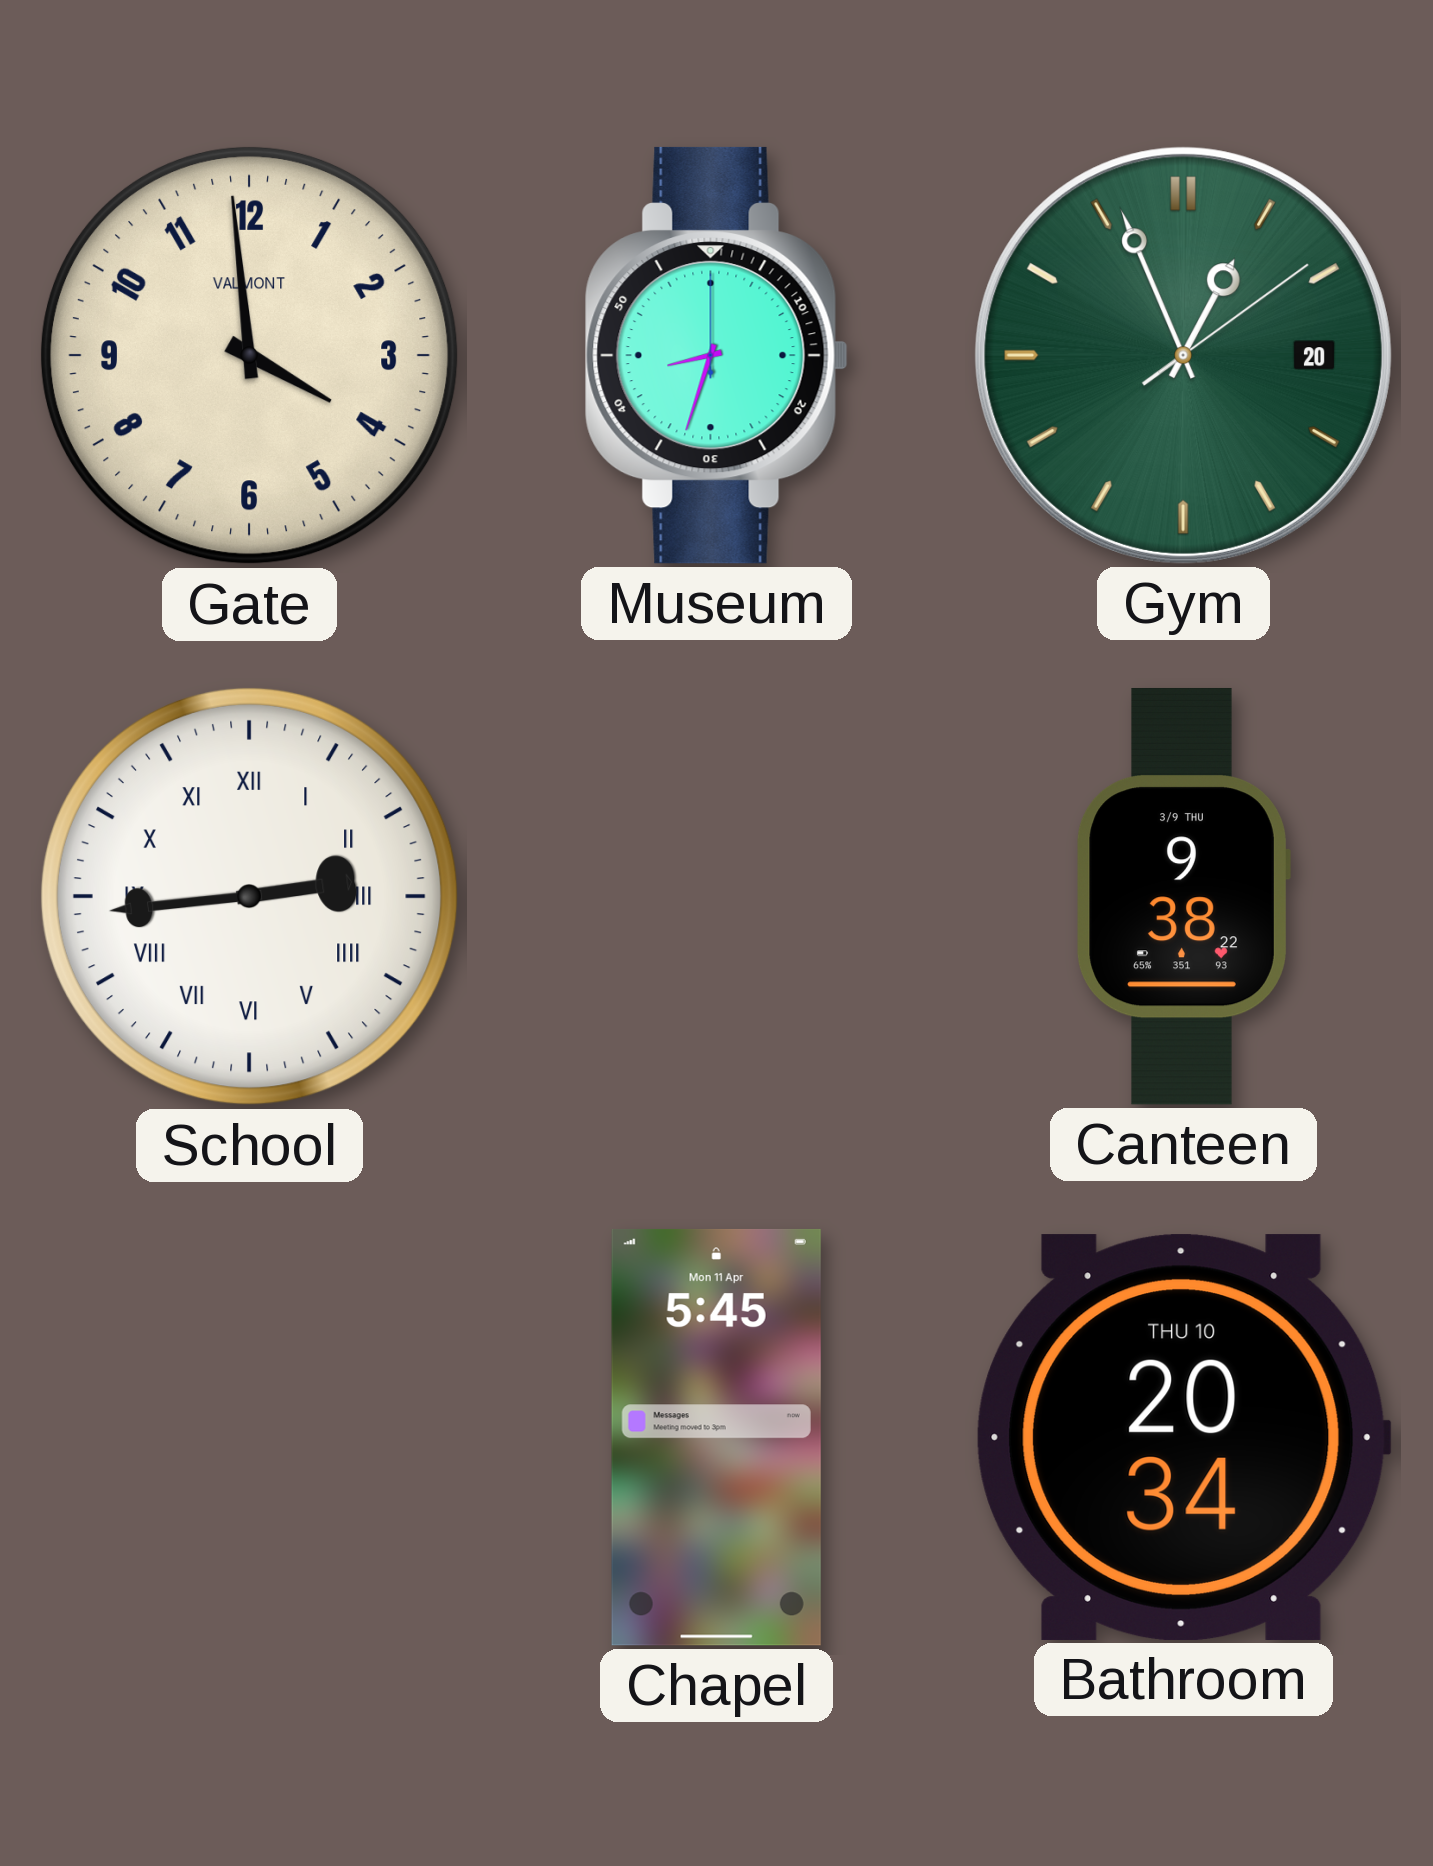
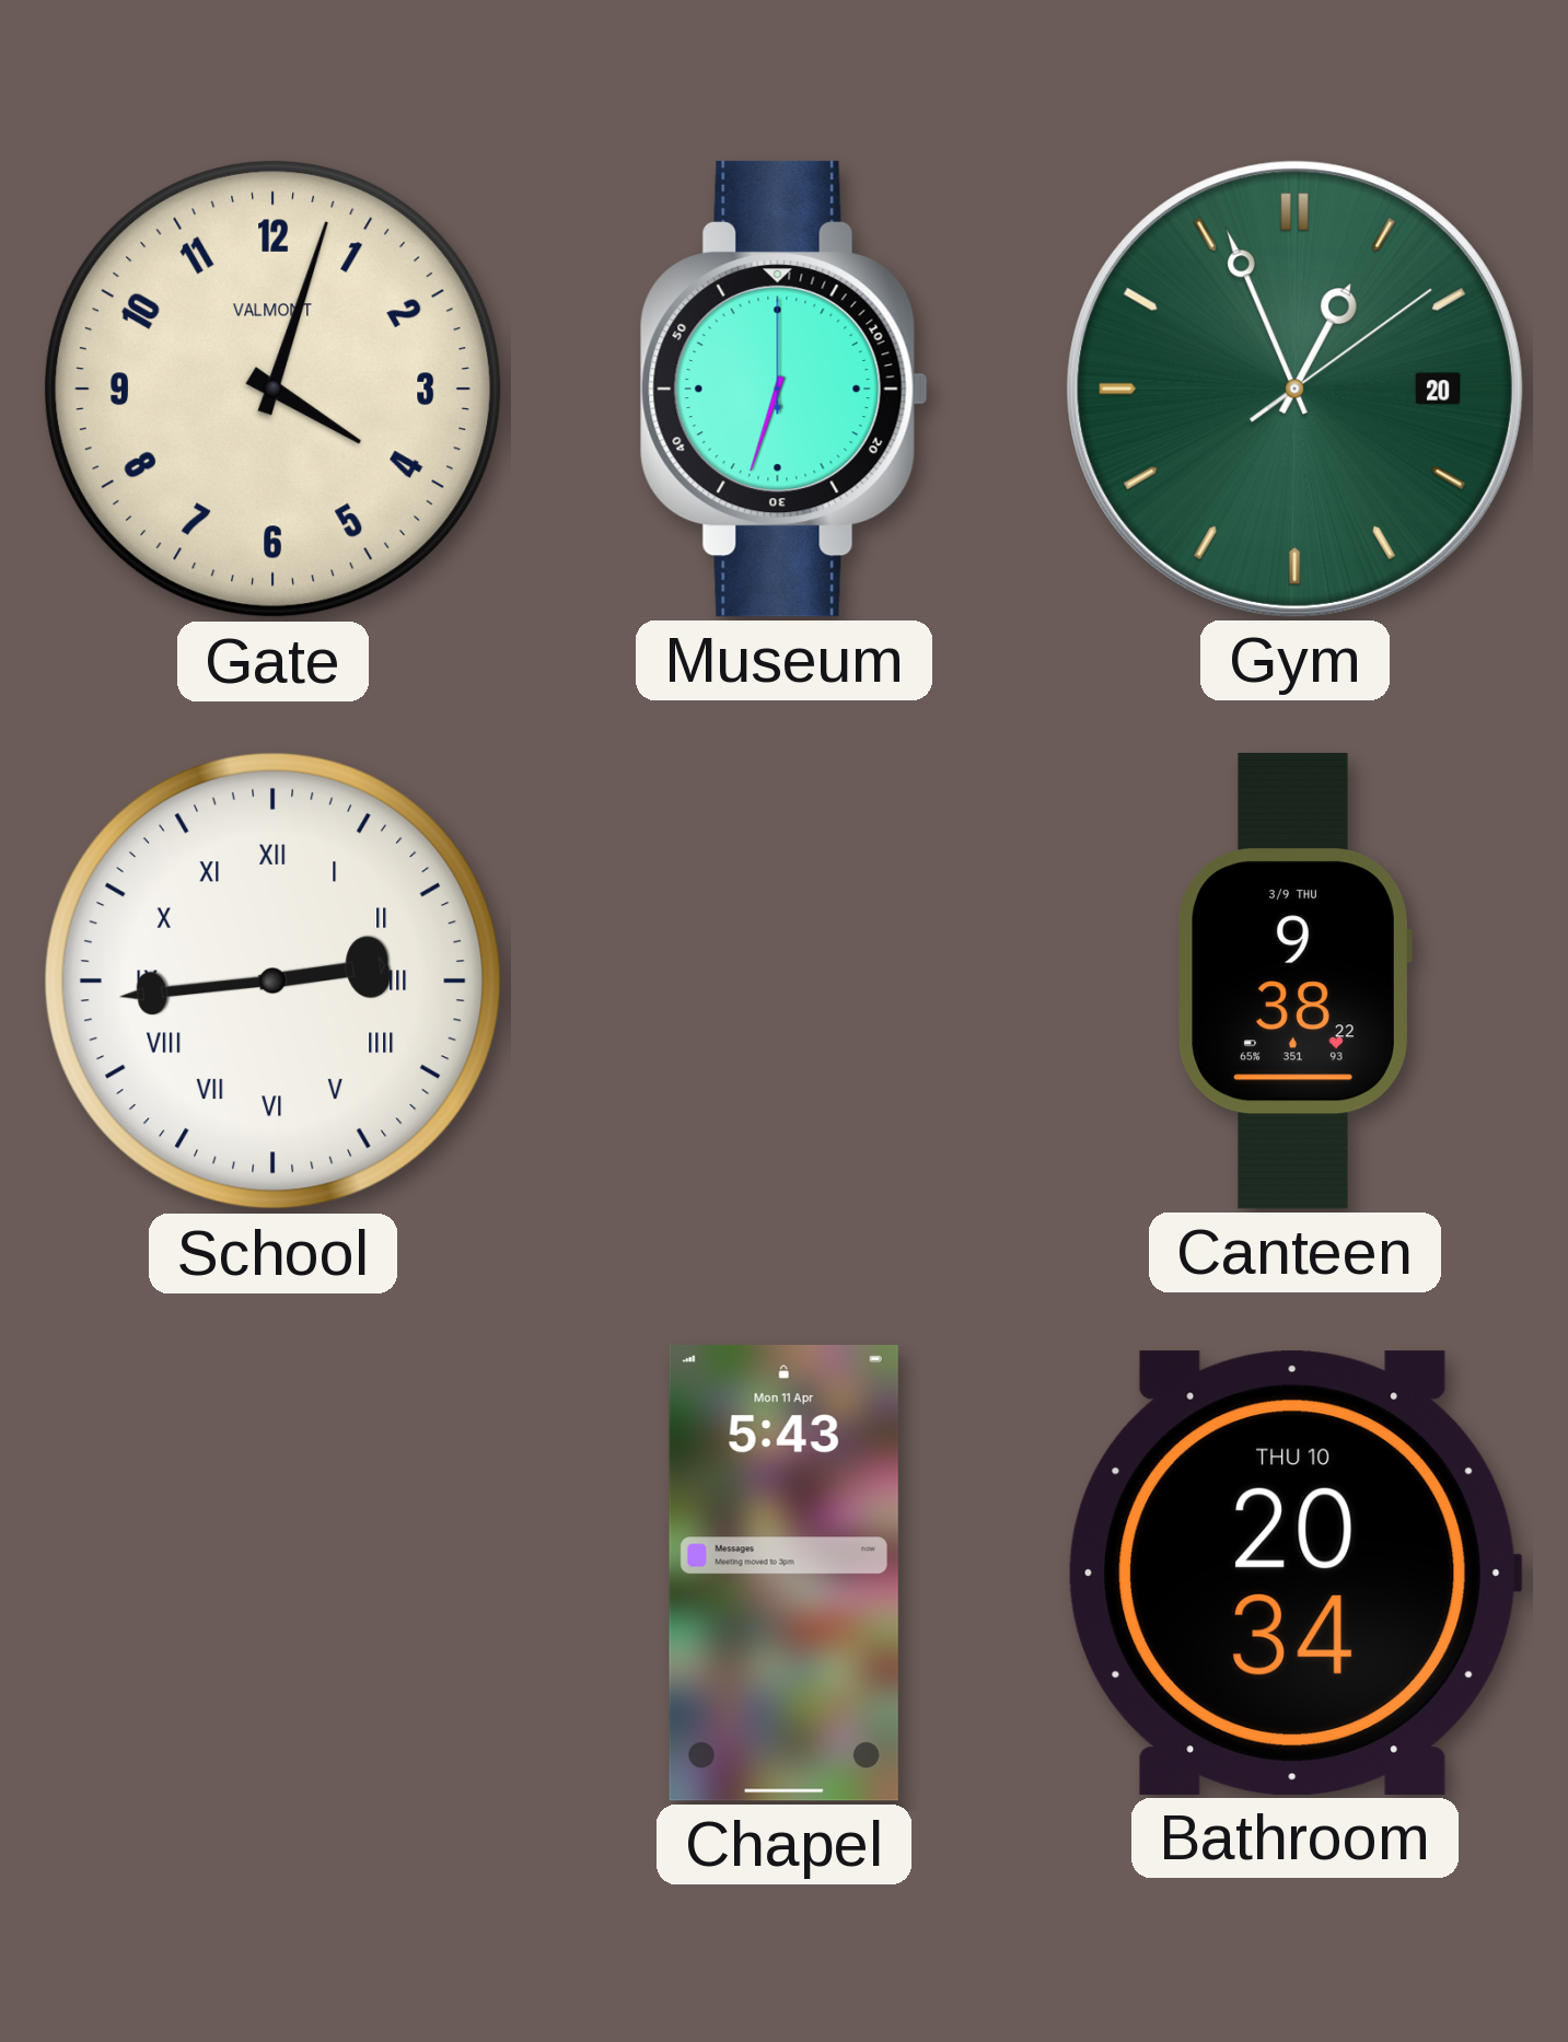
Gate: 3:59 -> 4:03
Museum: 8:33 -> 6:33
Chapel: 5:45 -> 5:43
